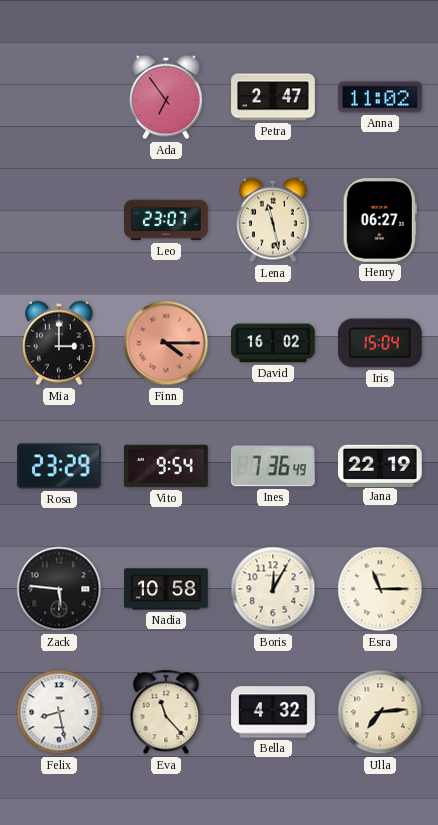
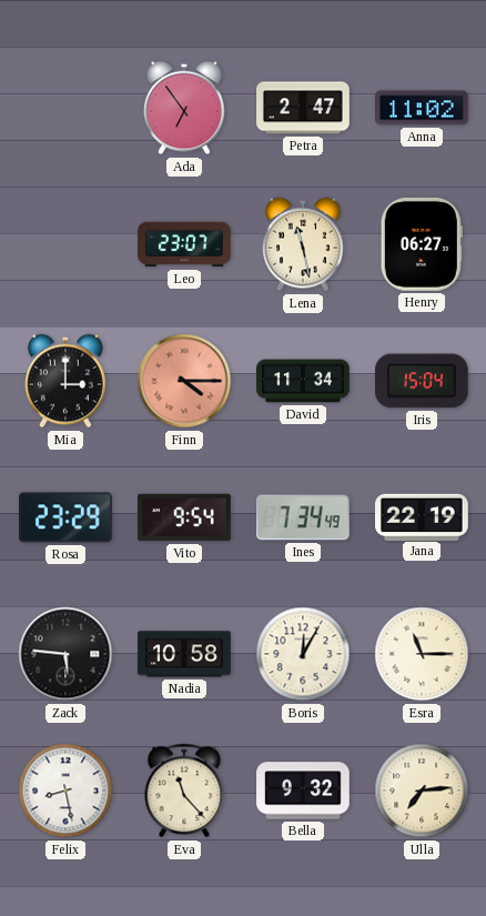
David: 16:02 -> 11:34
Ines: 7:36 -> 7:34
Bella: 4:32 -> 9:32
